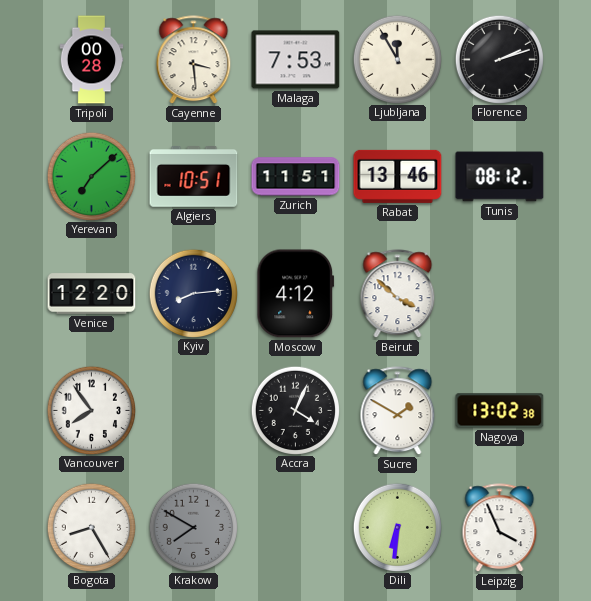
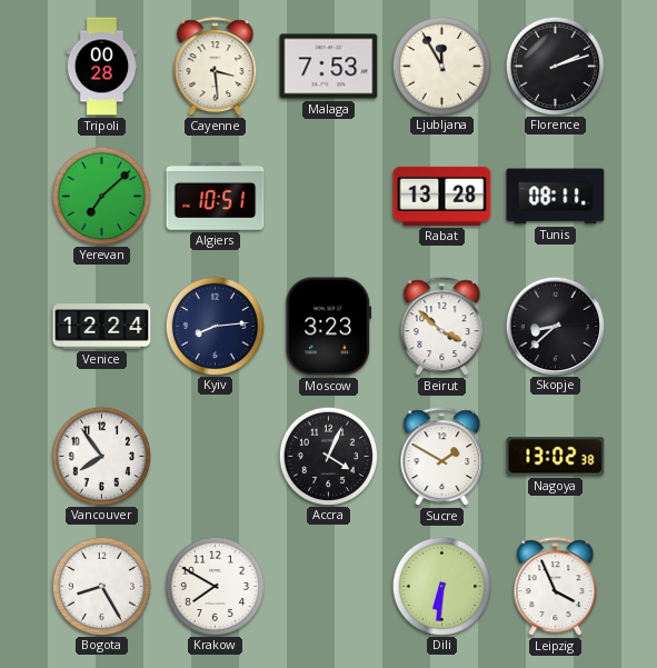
Zurich: 11:51 -> none
Rabat: 13:46 -> 13:28
Tunis: 08:12 -> 08:11
Venice: 12:20 -> 12:24
Moscow: 4:12 -> 3:23
Skopje: none -> 8:38
Krakow dial: grey -> white
